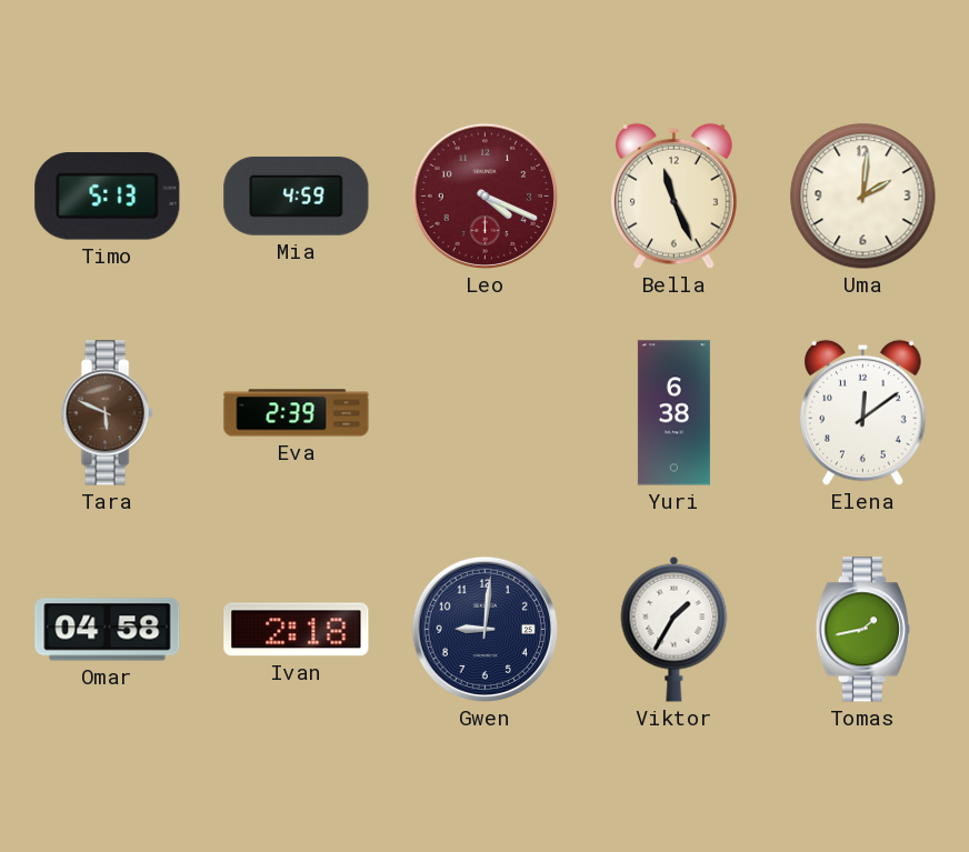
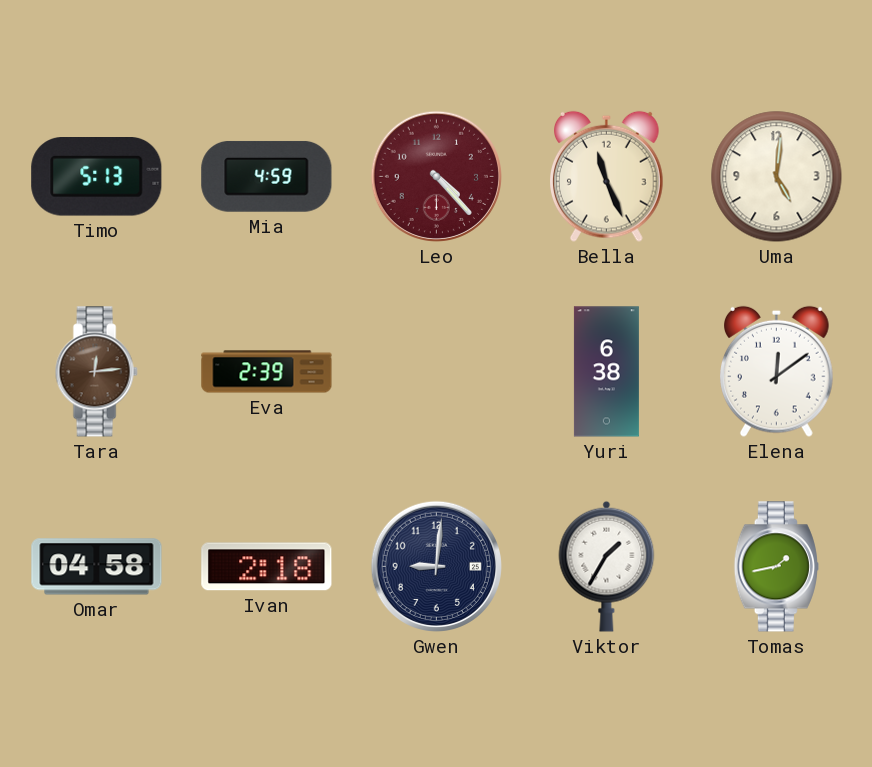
Leo: 4:19 -> 4:23
Uma: 2:01 -> 5:01
Tara: 5:49 -> 12:14
